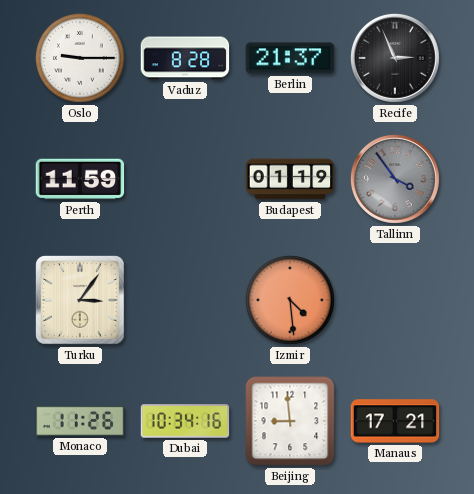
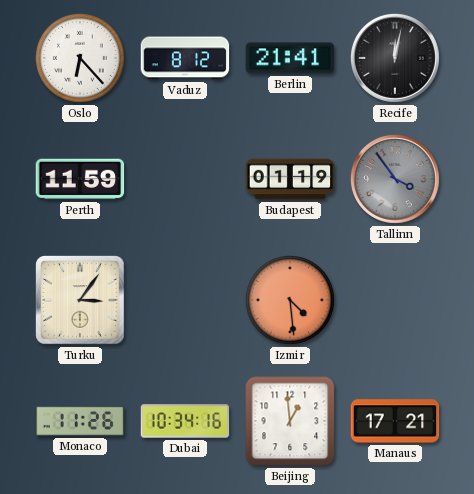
Oslo: 9:15 -> 6:23
Vaduz: 8:28 -> 8:12
Berlin: 21:37 -> 21:41
Recife: 2:56 -> 12:02
Beijing: 8:59 -> 12:59
